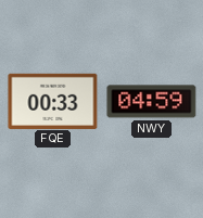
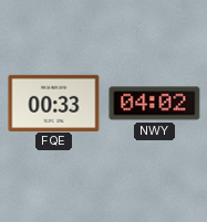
NWY: 04:59 -> 04:02
